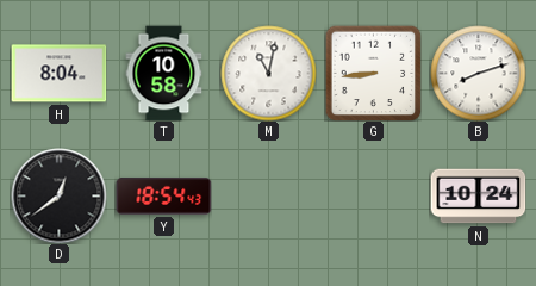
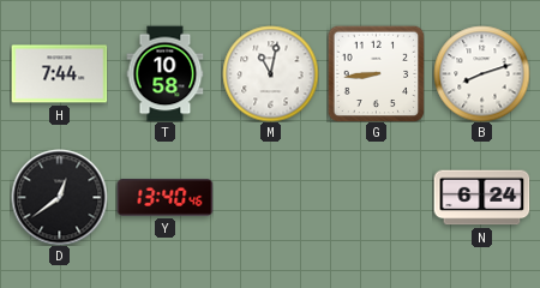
H: 8:04 -> 7:44
Y: 18:54 -> 13:40
N: 10:24 -> 6:24
